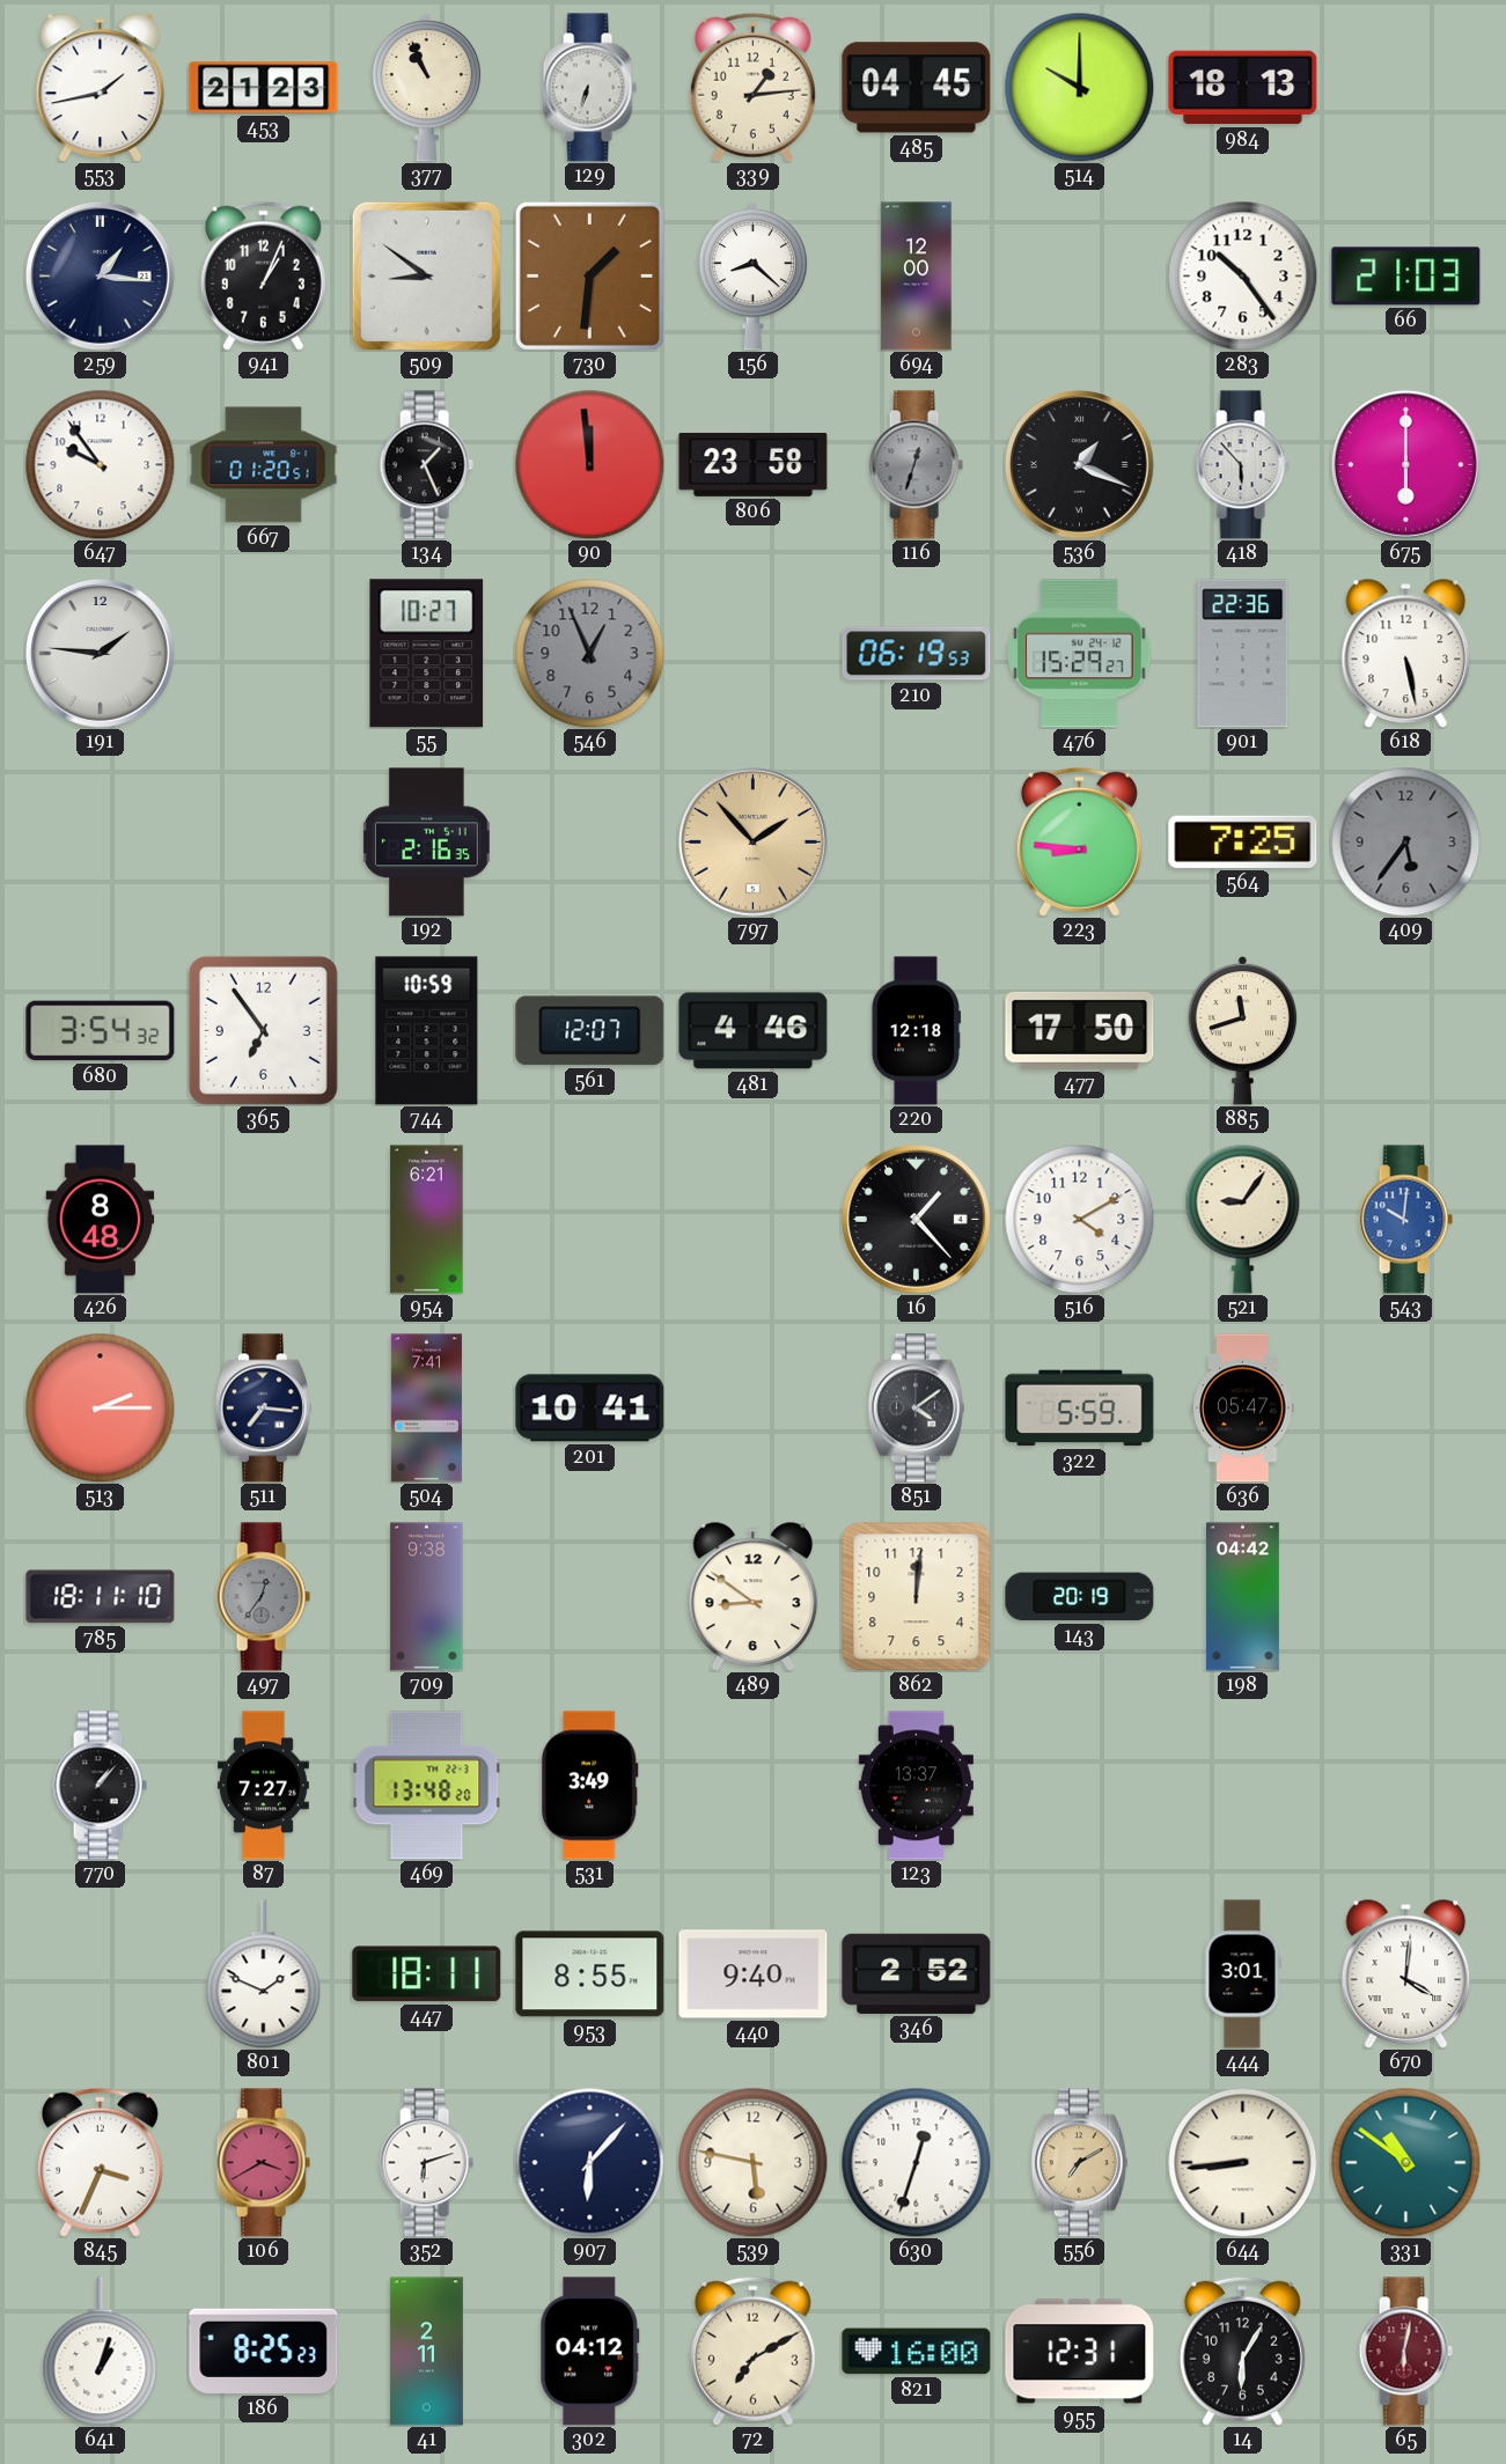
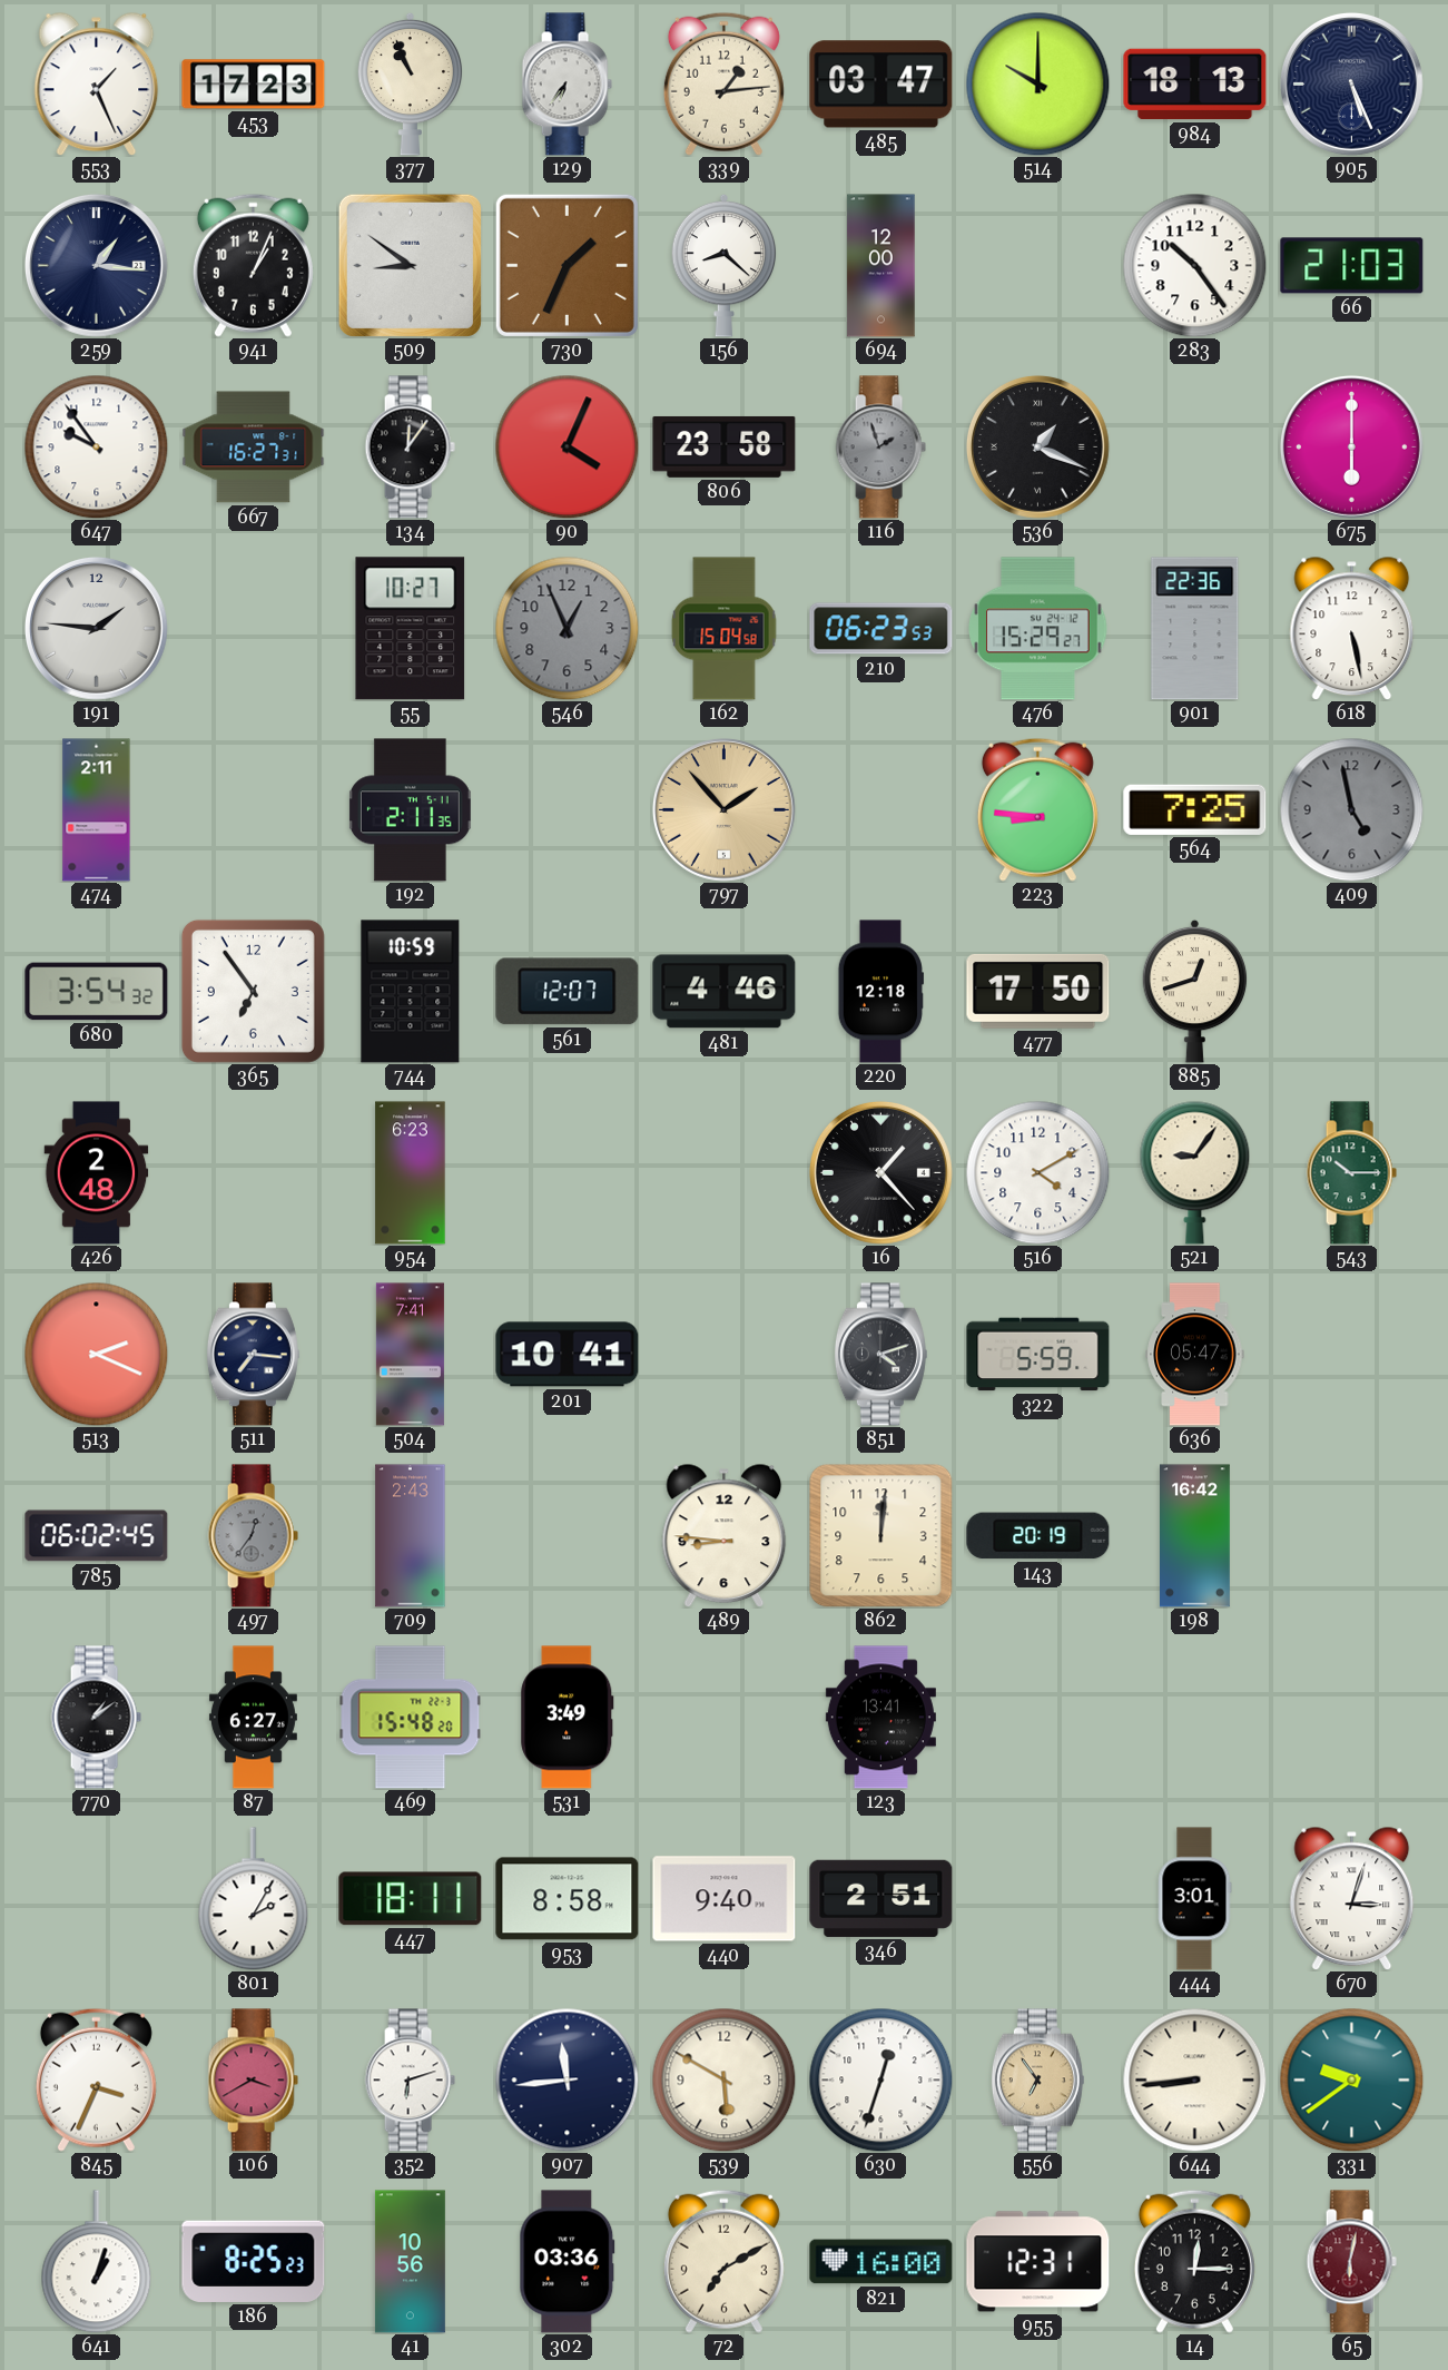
553: 1:43 -> 1:26
453: 21:23 -> 17:23
129: 6:33 -> 6:36
485: 04:45 -> 03:47
905: none -> 5:26
730: 1:31 -> 1:34
667: 01:20 -> 16:27
134: 1:26 -> 12:06
90: 11:59 -> 4:04
116: 12:33 -> 1:57
418: 5:53 -> none
162: none -> 15:04
210: 06:19 -> 06:23
474: none -> 2:11
192: 2:16 -> 2:11
409: 5:36 -> 4:58
885: 11:42 -> 12:42
426: 8:48 -> 2:48
954: 6:21 -> 6:23
543: 10:01 -> 10:15
543 dial: blue -> green
513: 2:15 -> 2:19
851: 4:09 -> 4:12
785: 18:11 -> 06:02
709: 9:38 -> 2:43
489: 8:51 -> 8:46
198: 04:42 -> 16:42
770: 1:07 -> 1:09
87: 7:27 -> 6:27
469: 13:48 -> 15:48
123: 13:37 -> 13:41
801: 1:49 -> 2:05
953: 8:55 -> 8:58
346: 2:52 -> 2:51
670: 4:01 -> 3:03
907: 6:07 -> 11:44
539: 5:47 -> 5:50
556: 7:10 -> 6:54
331: 10:51 -> 9:39
41: 2:11 -> 10:56
302: 04:12 -> 03:36
14: 6:05 -> 12:15
